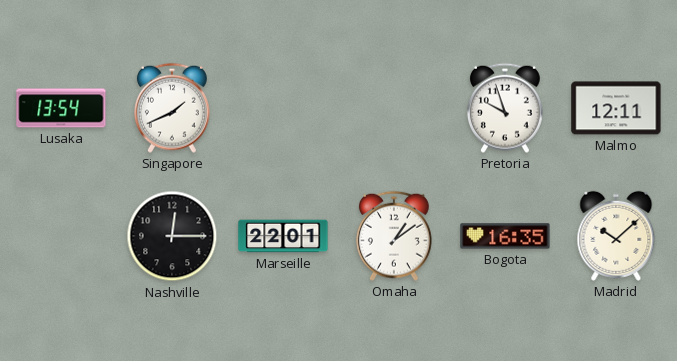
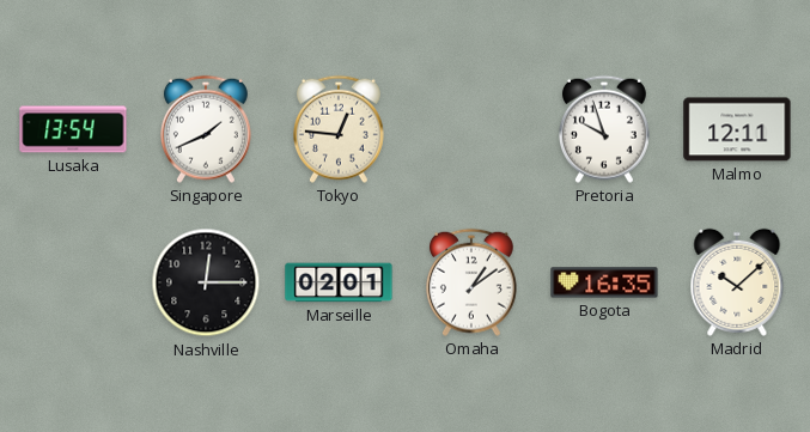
Tokyo: none -> 12:46
Marseille: 22:01 -> 02:01
